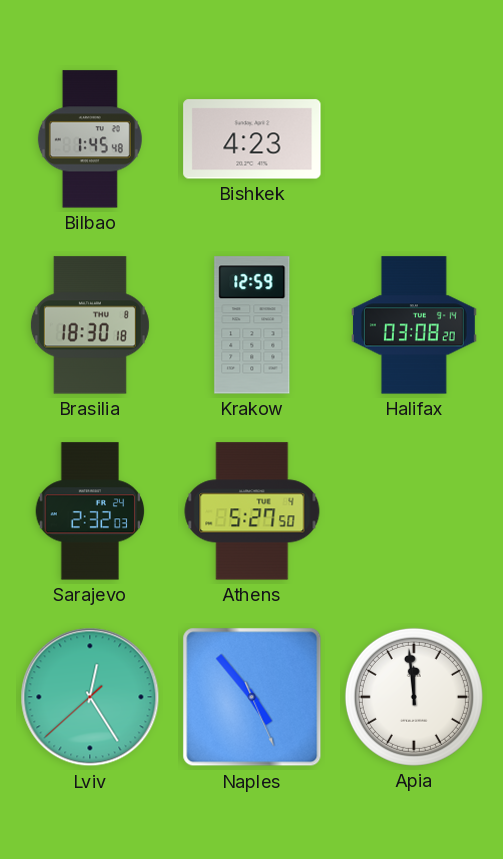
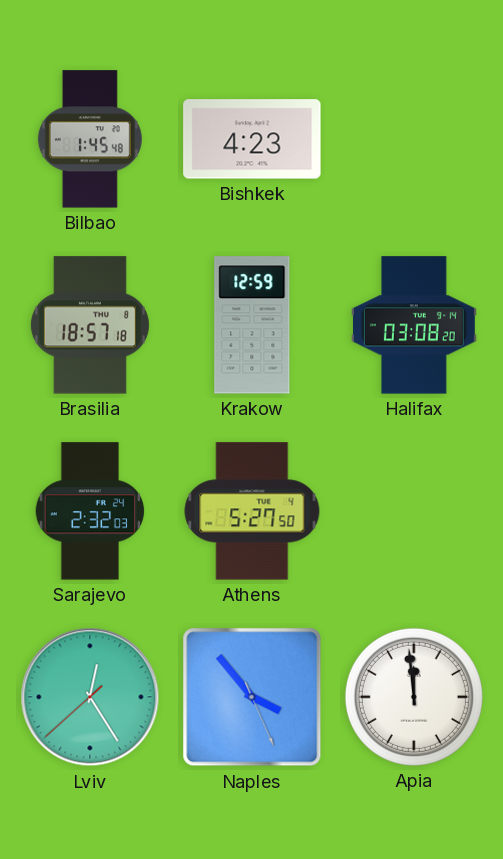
Brasilia: 18:30 -> 18:57
Naples: 4:53 -> 3:53
